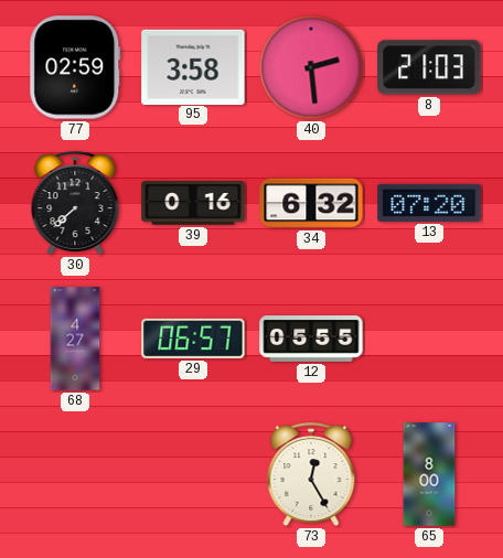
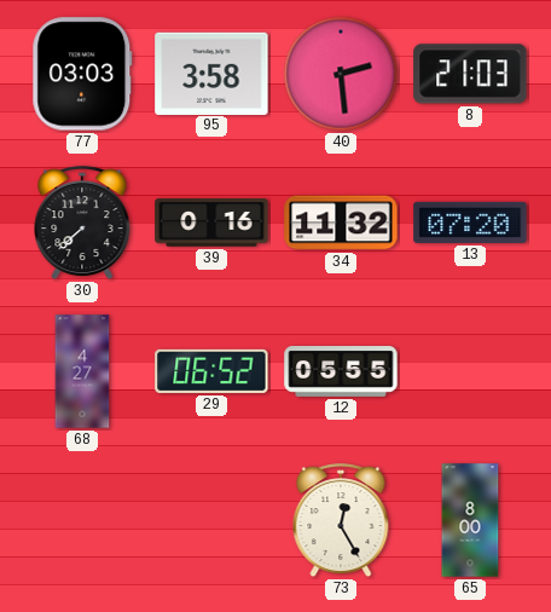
77: 02:59 -> 03:03
34: 6:32 -> 11:32
29: 06:57 -> 06:52
